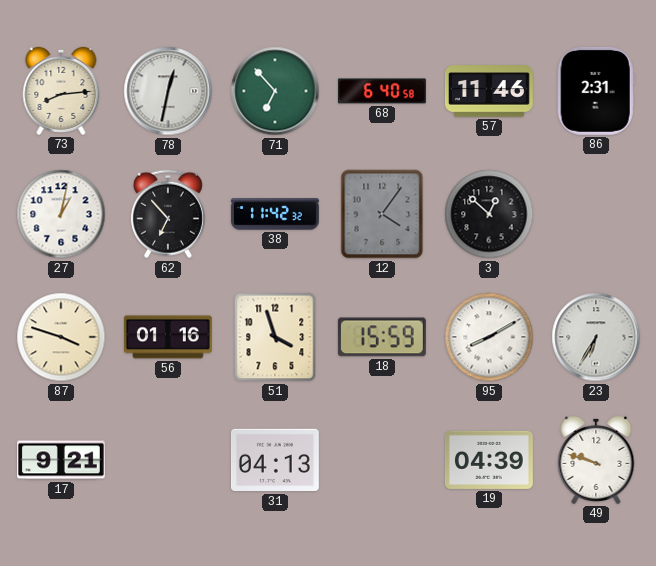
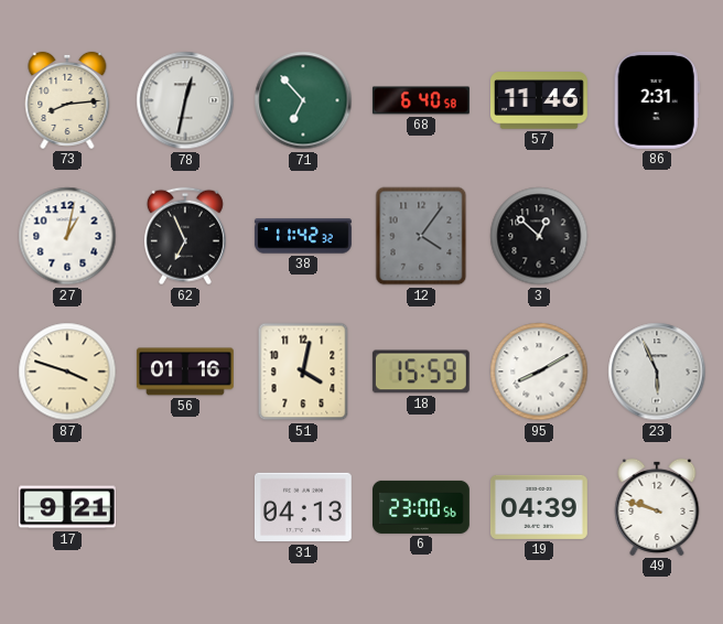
62: 6:53 -> 6:56
51: 3:57 -> 4:02
23: 6:35 -> 5:56
6: none -> 23:00
